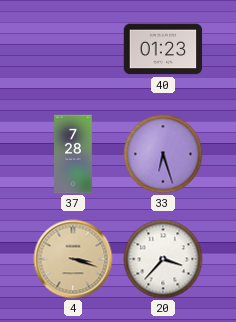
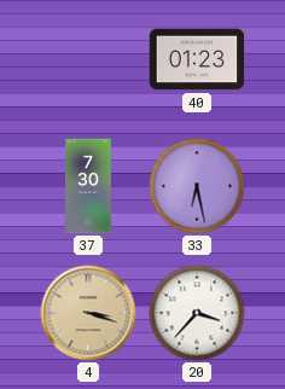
37: 7:28 -> 7:30
33: 6:27 -> 6:28
